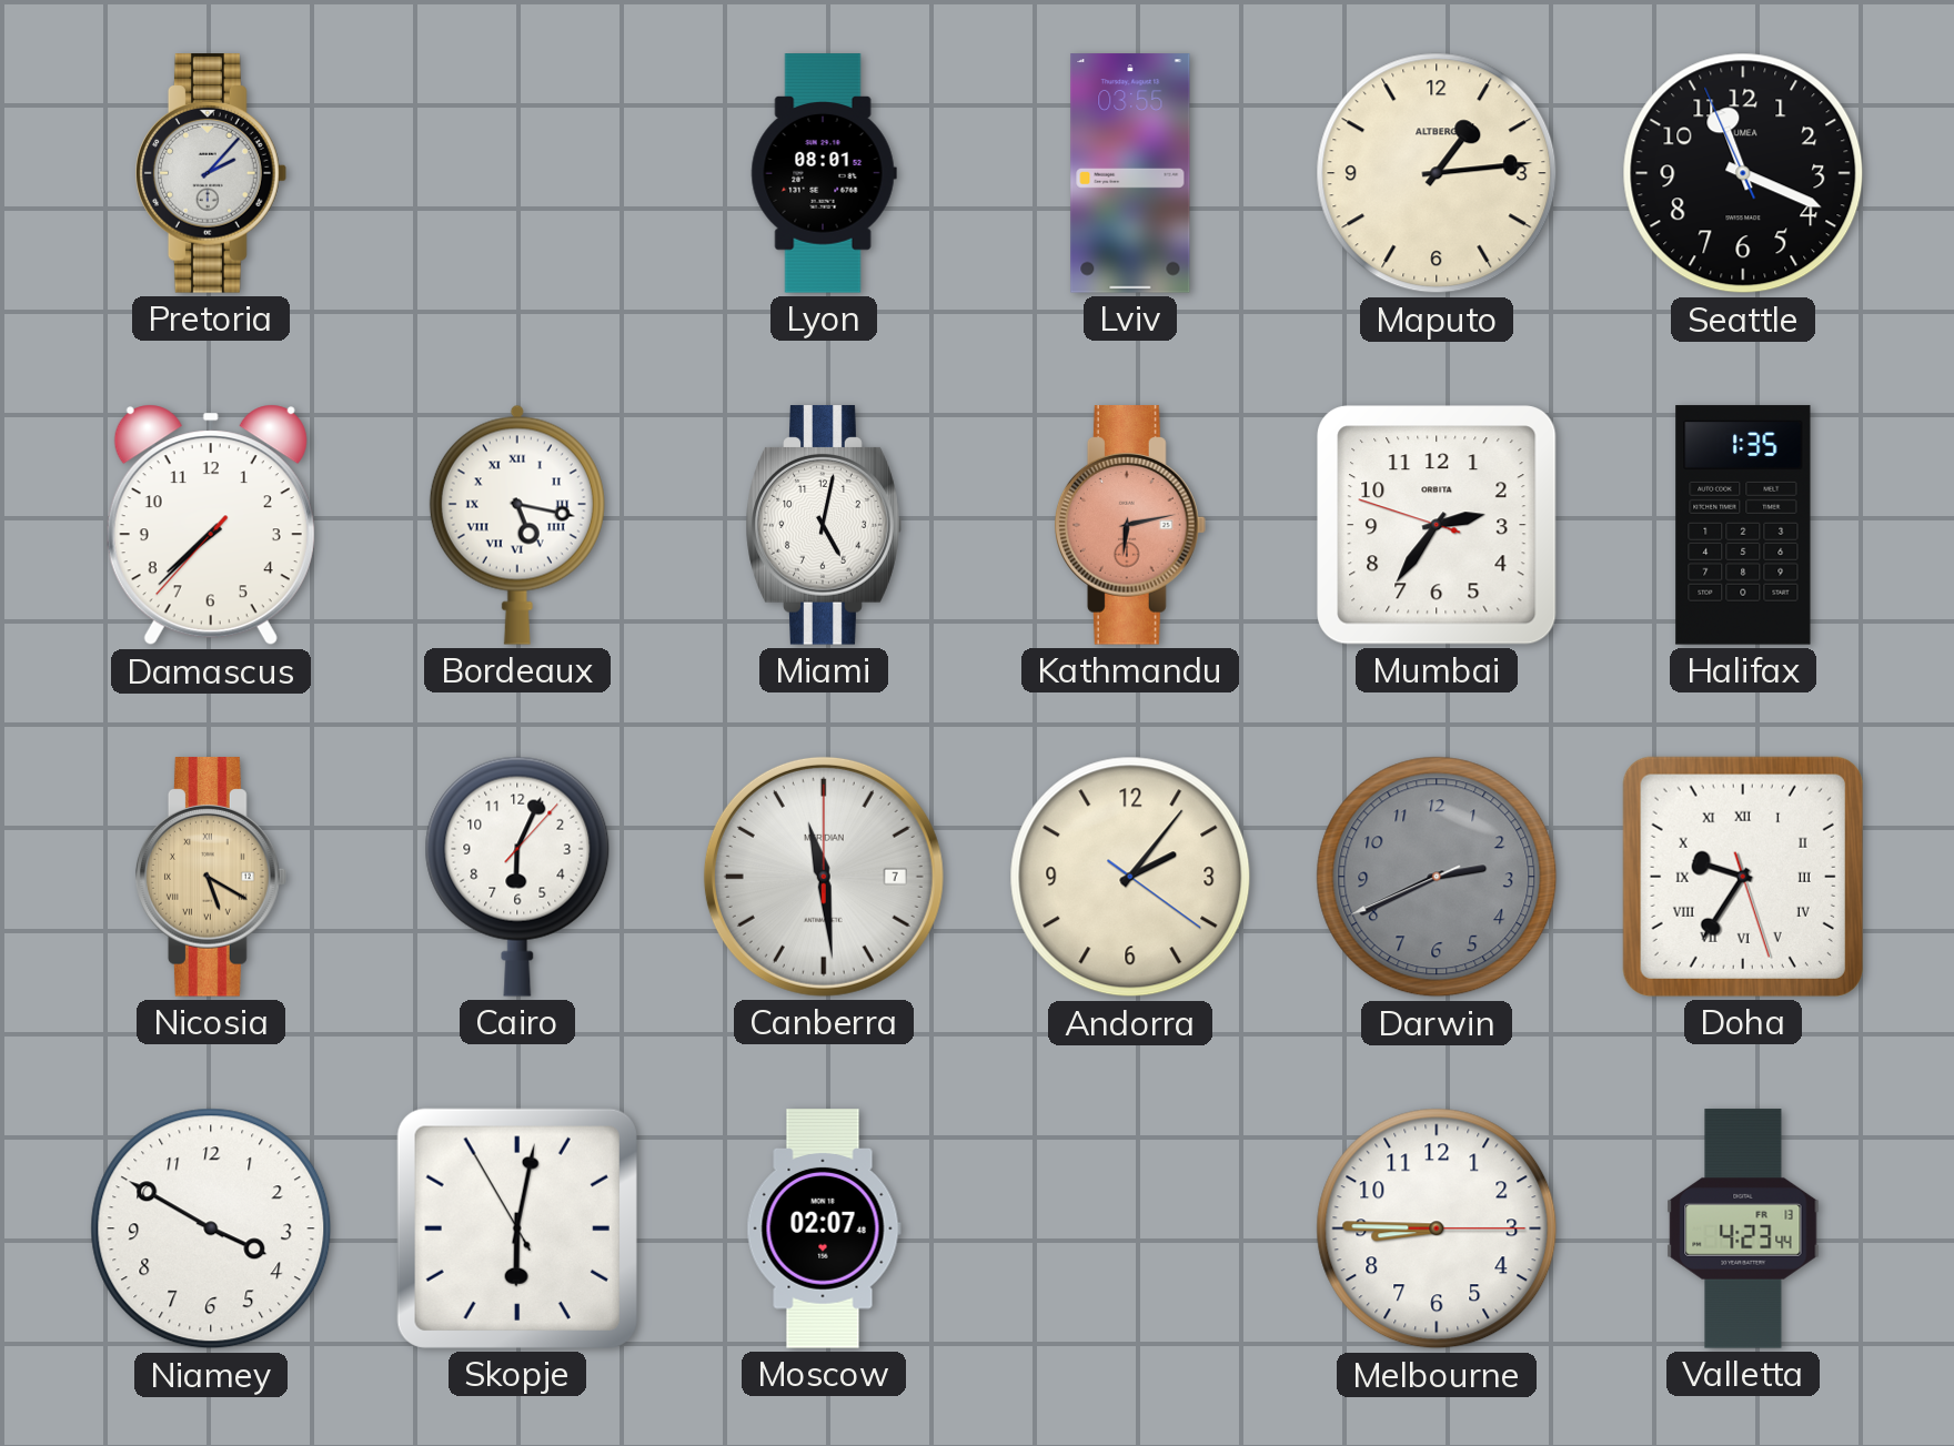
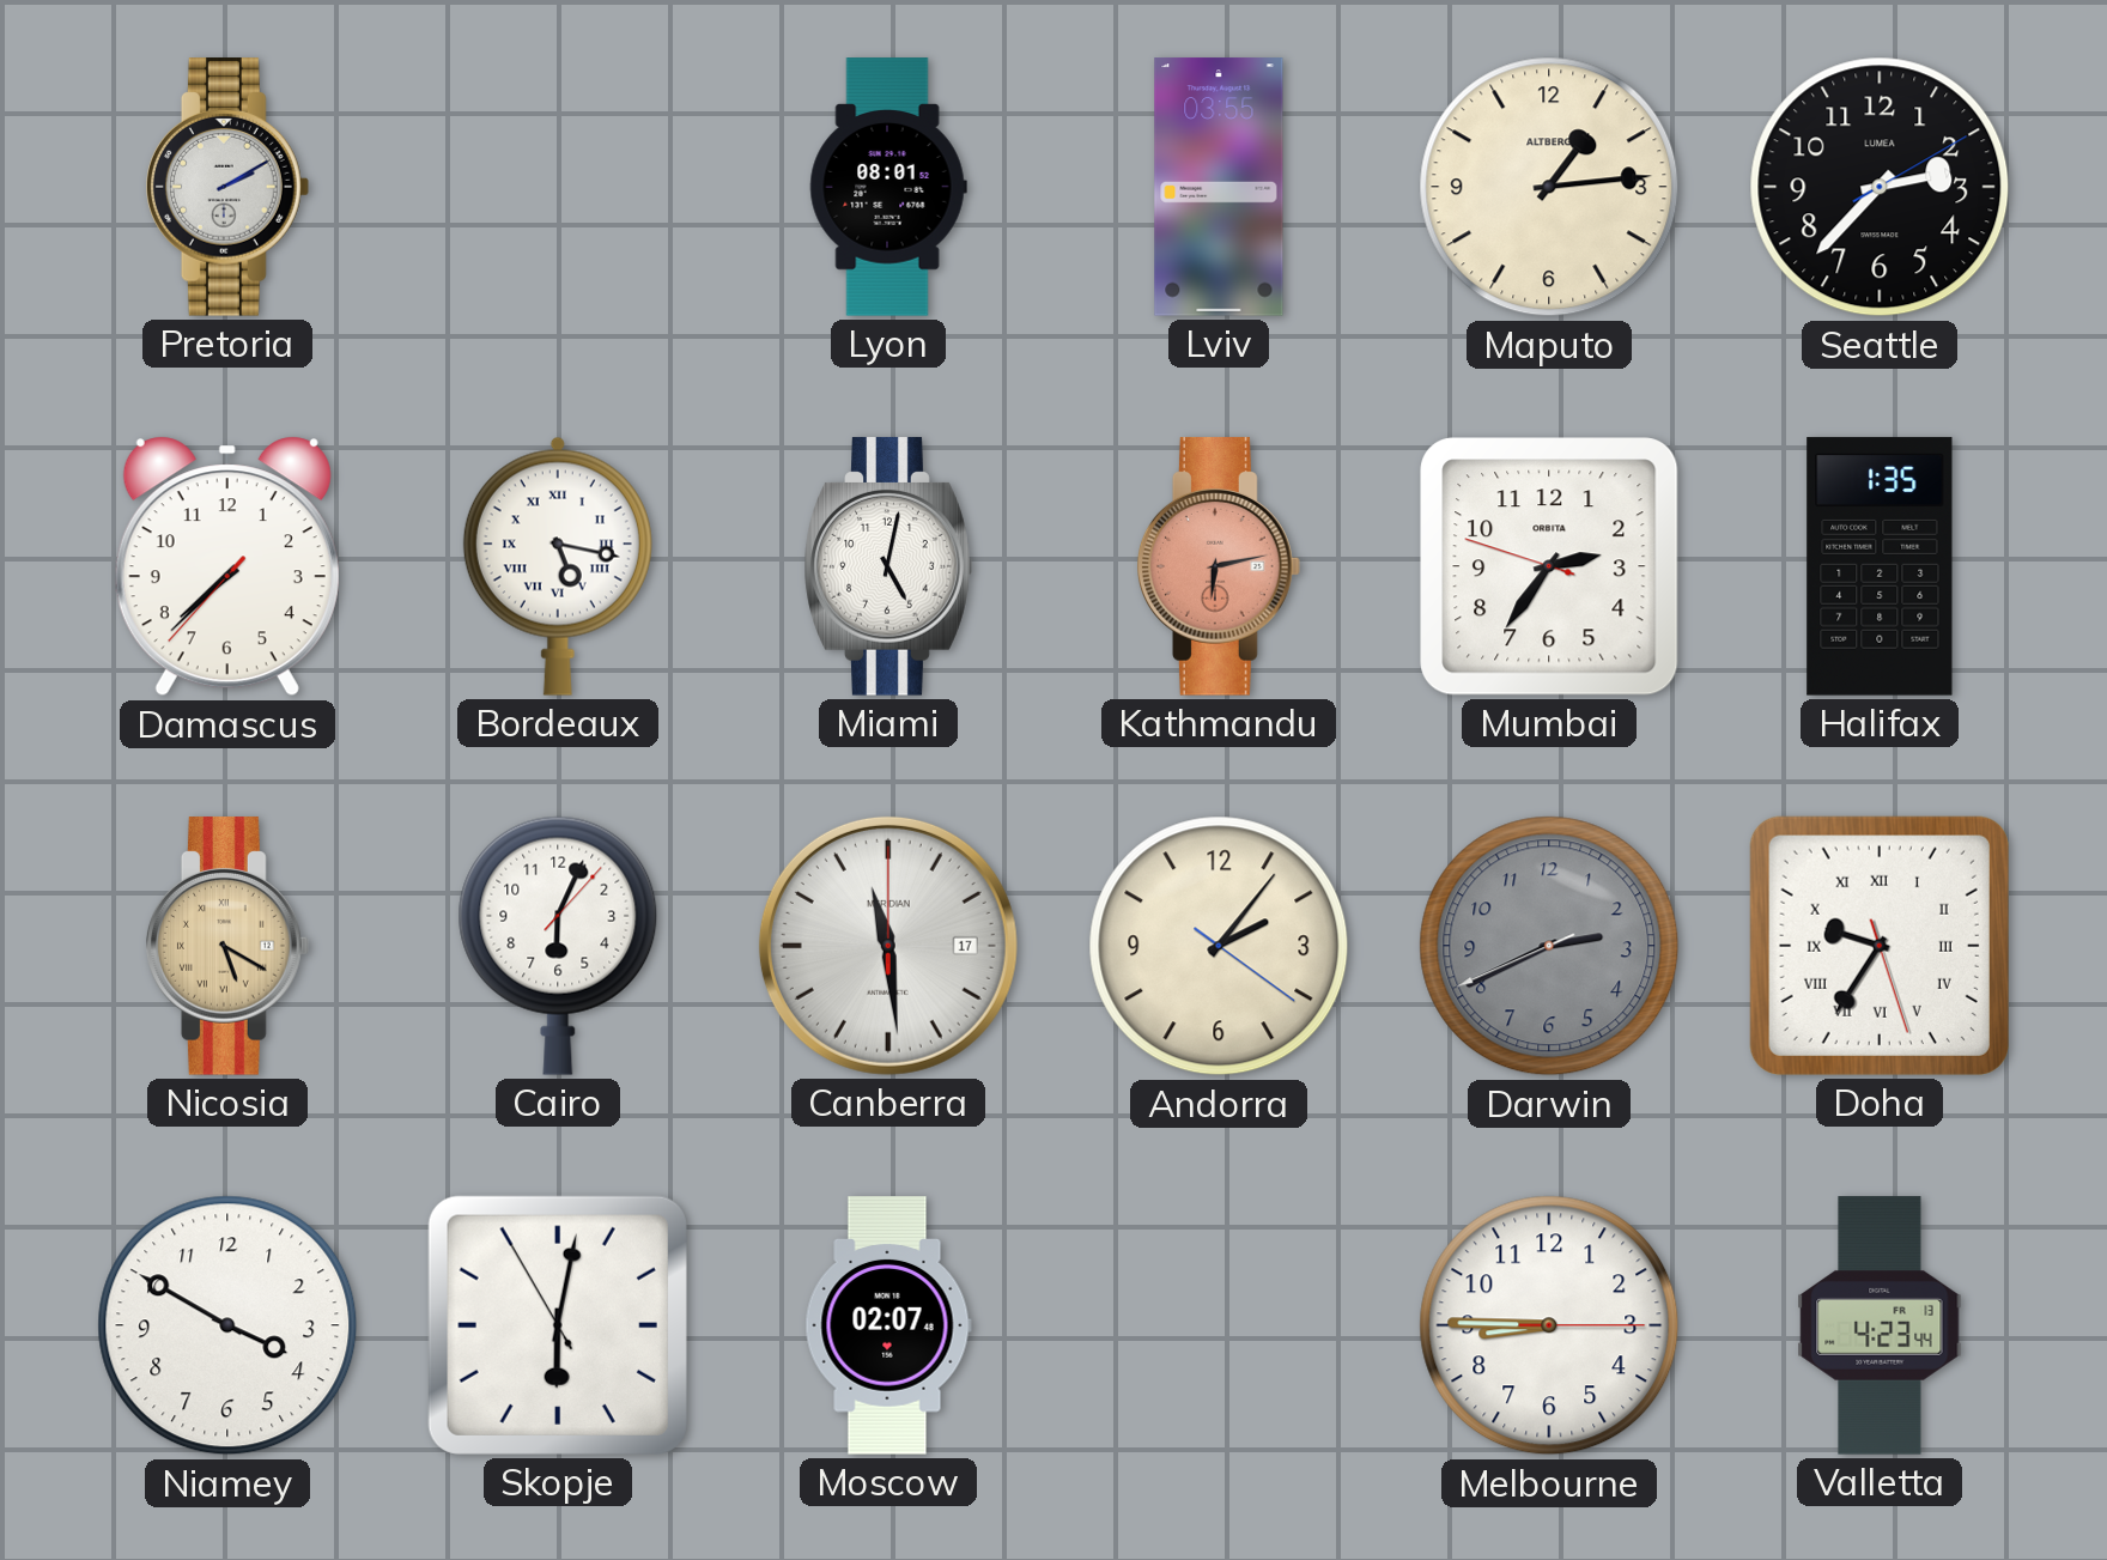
Pretoria: 2:07 -> 2:10
Seattle: 11:18 -> 2:37
Canberra date: 7 -> 17
